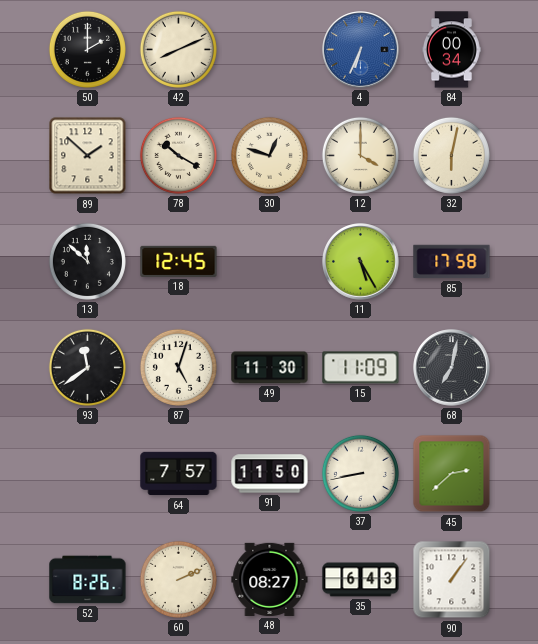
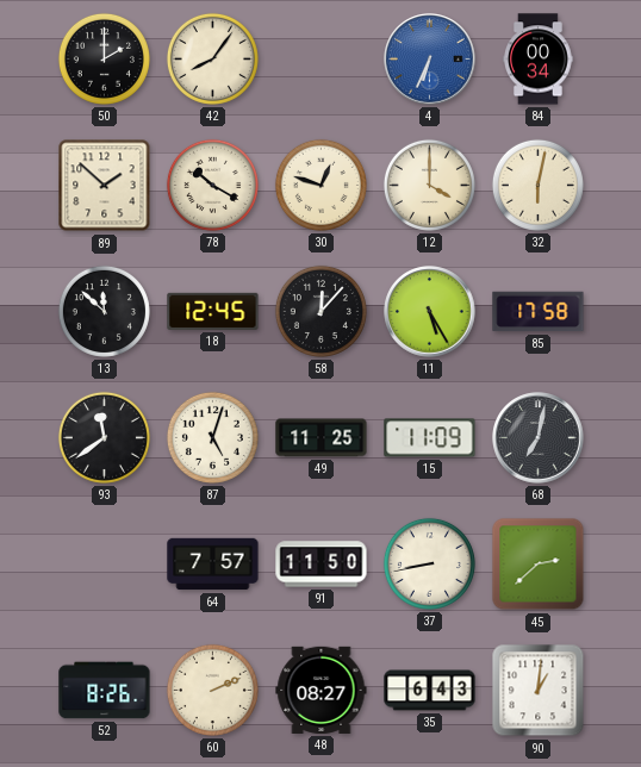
42: 8:11 -> 8:06
58: none -> 12:07
49: 11:30 -> 11:25
90: 1:06 -> 1:01
